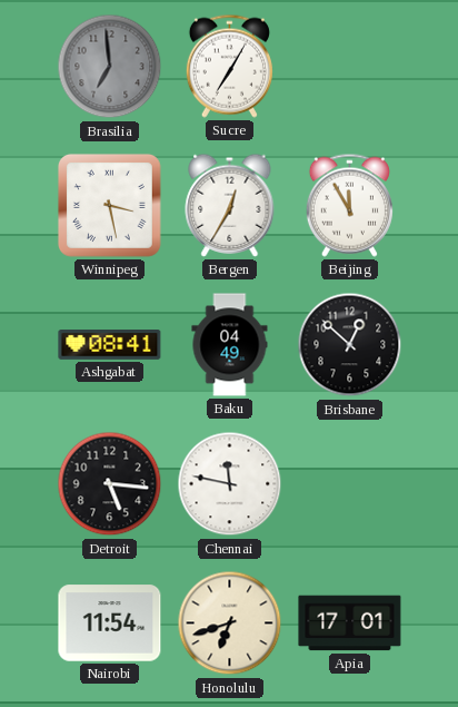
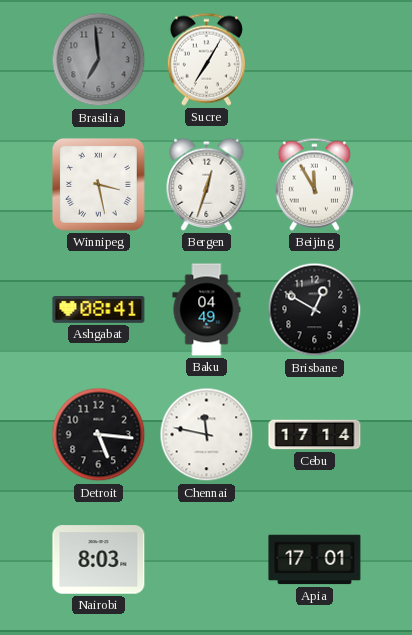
Bergen: 12:35 -> 12:33
Brisbane: 12:52 -> 12:50
Cebu: none -> 17:14
Nairobi: 11:54 -> 8:03
Honolulu: 6:42 -> none
